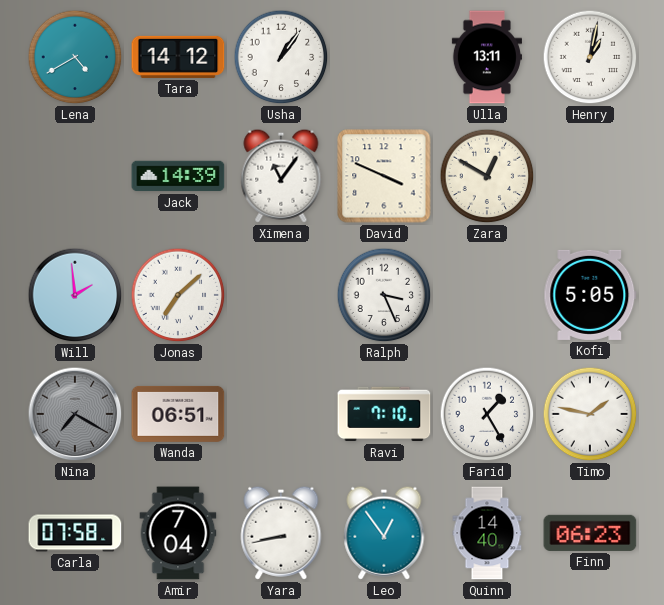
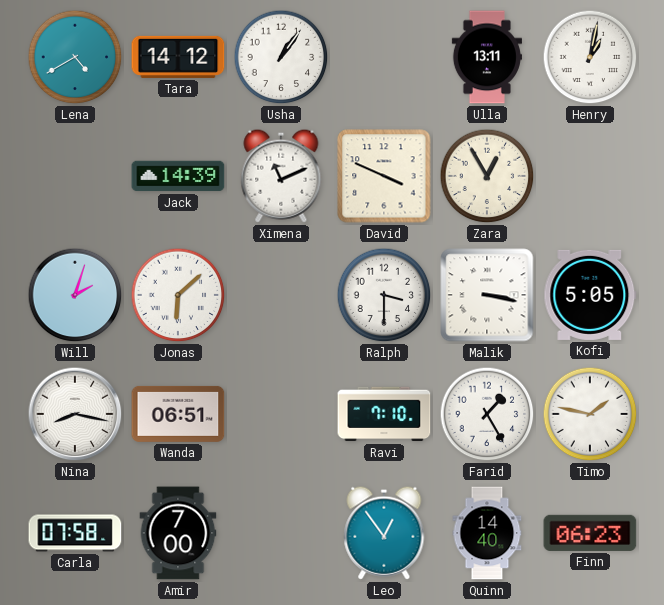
Ximena: 11:06 -> 11:11
Zara: 12:50 -> 12:55
Will: 1:59 -> 2:03
Jonas: 7:08 -> 6:08
Ralph: 3:26 -> 3:30
Malik: none -> 3:17
Nina: 7:20 -> 8:17
Nina dial: grey -> white
Amir: 7:04 -> 7:00
Yara: 8:43 -> none
